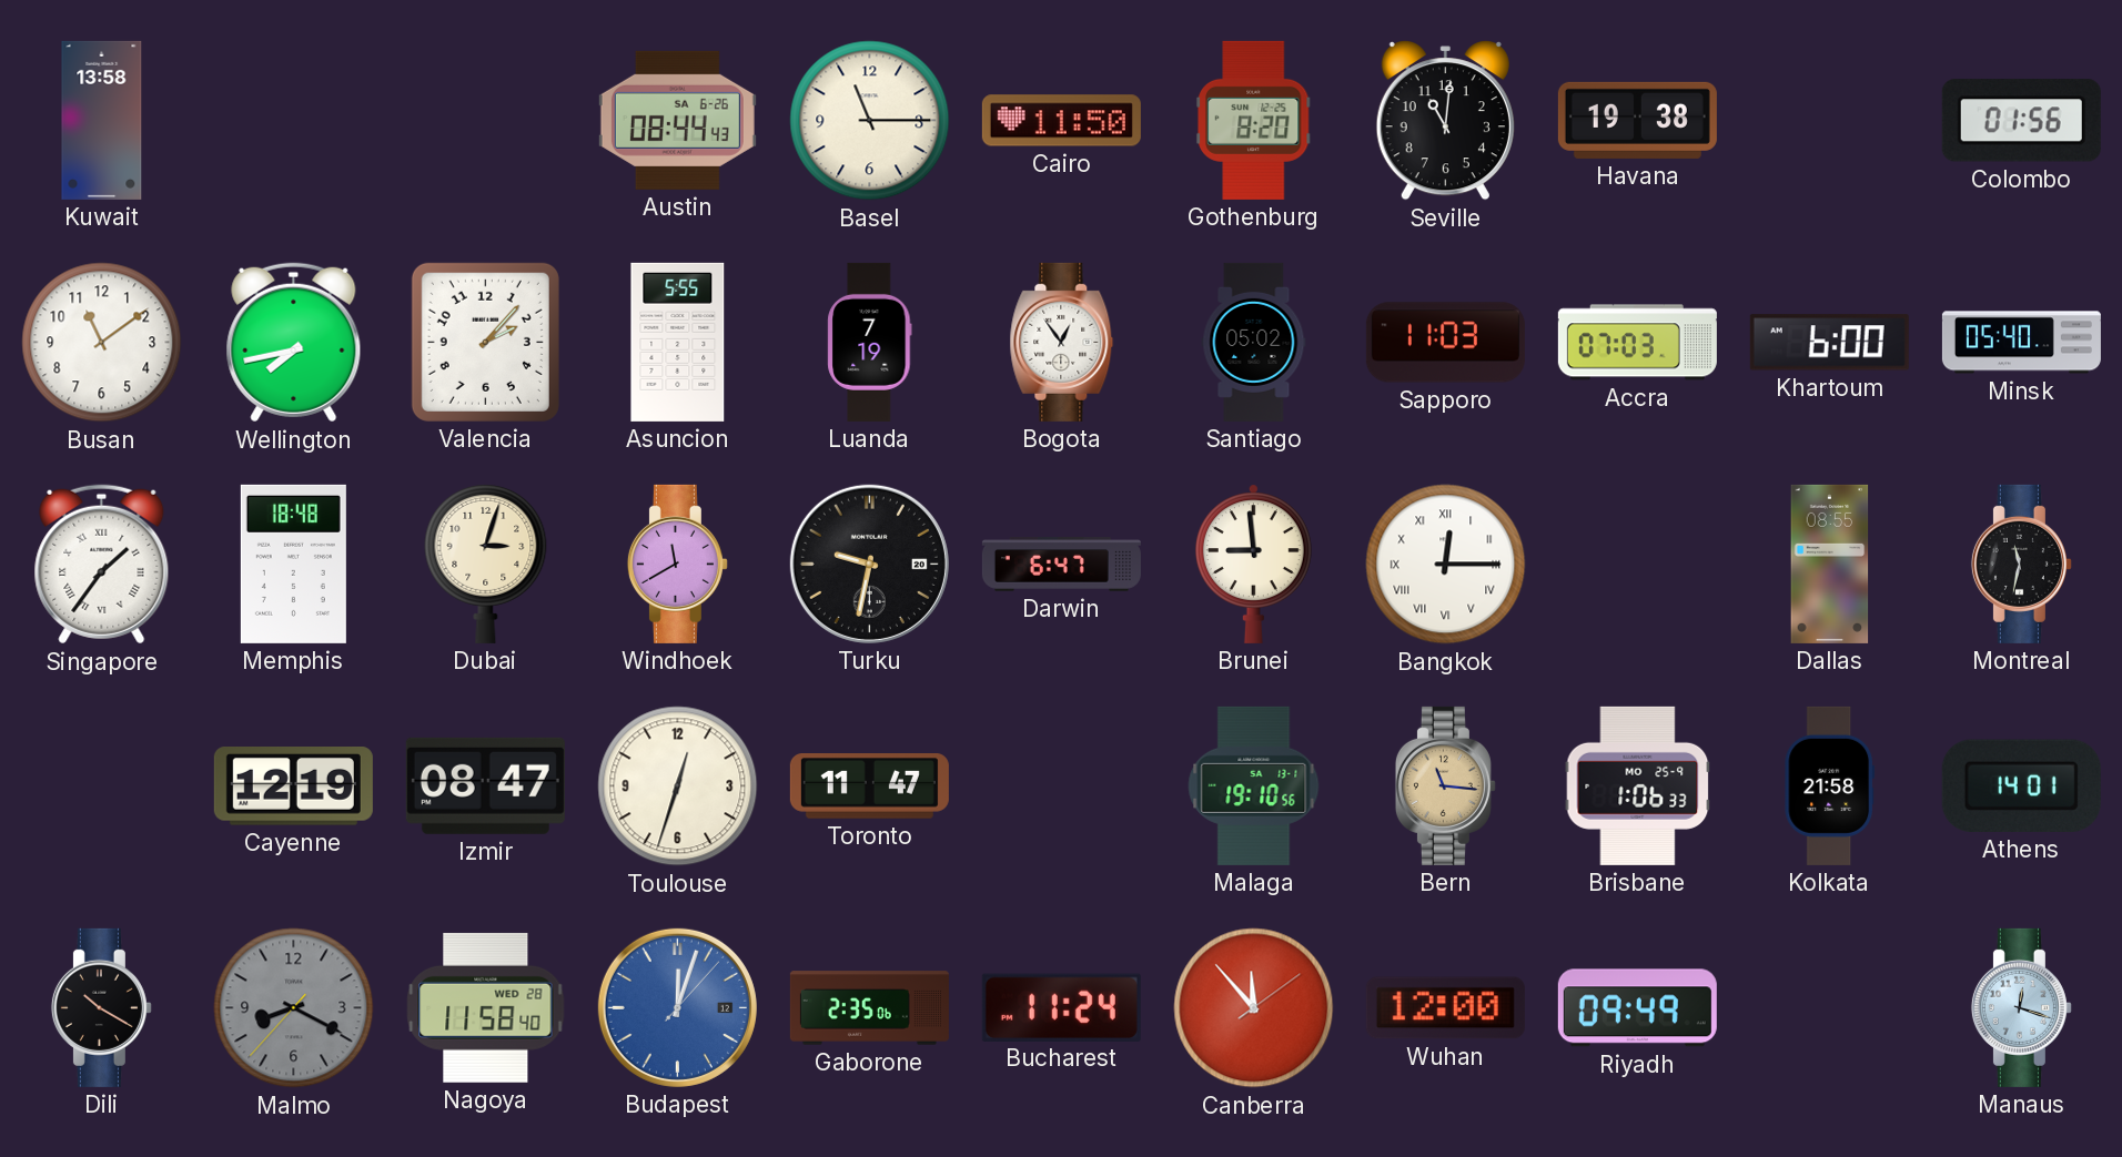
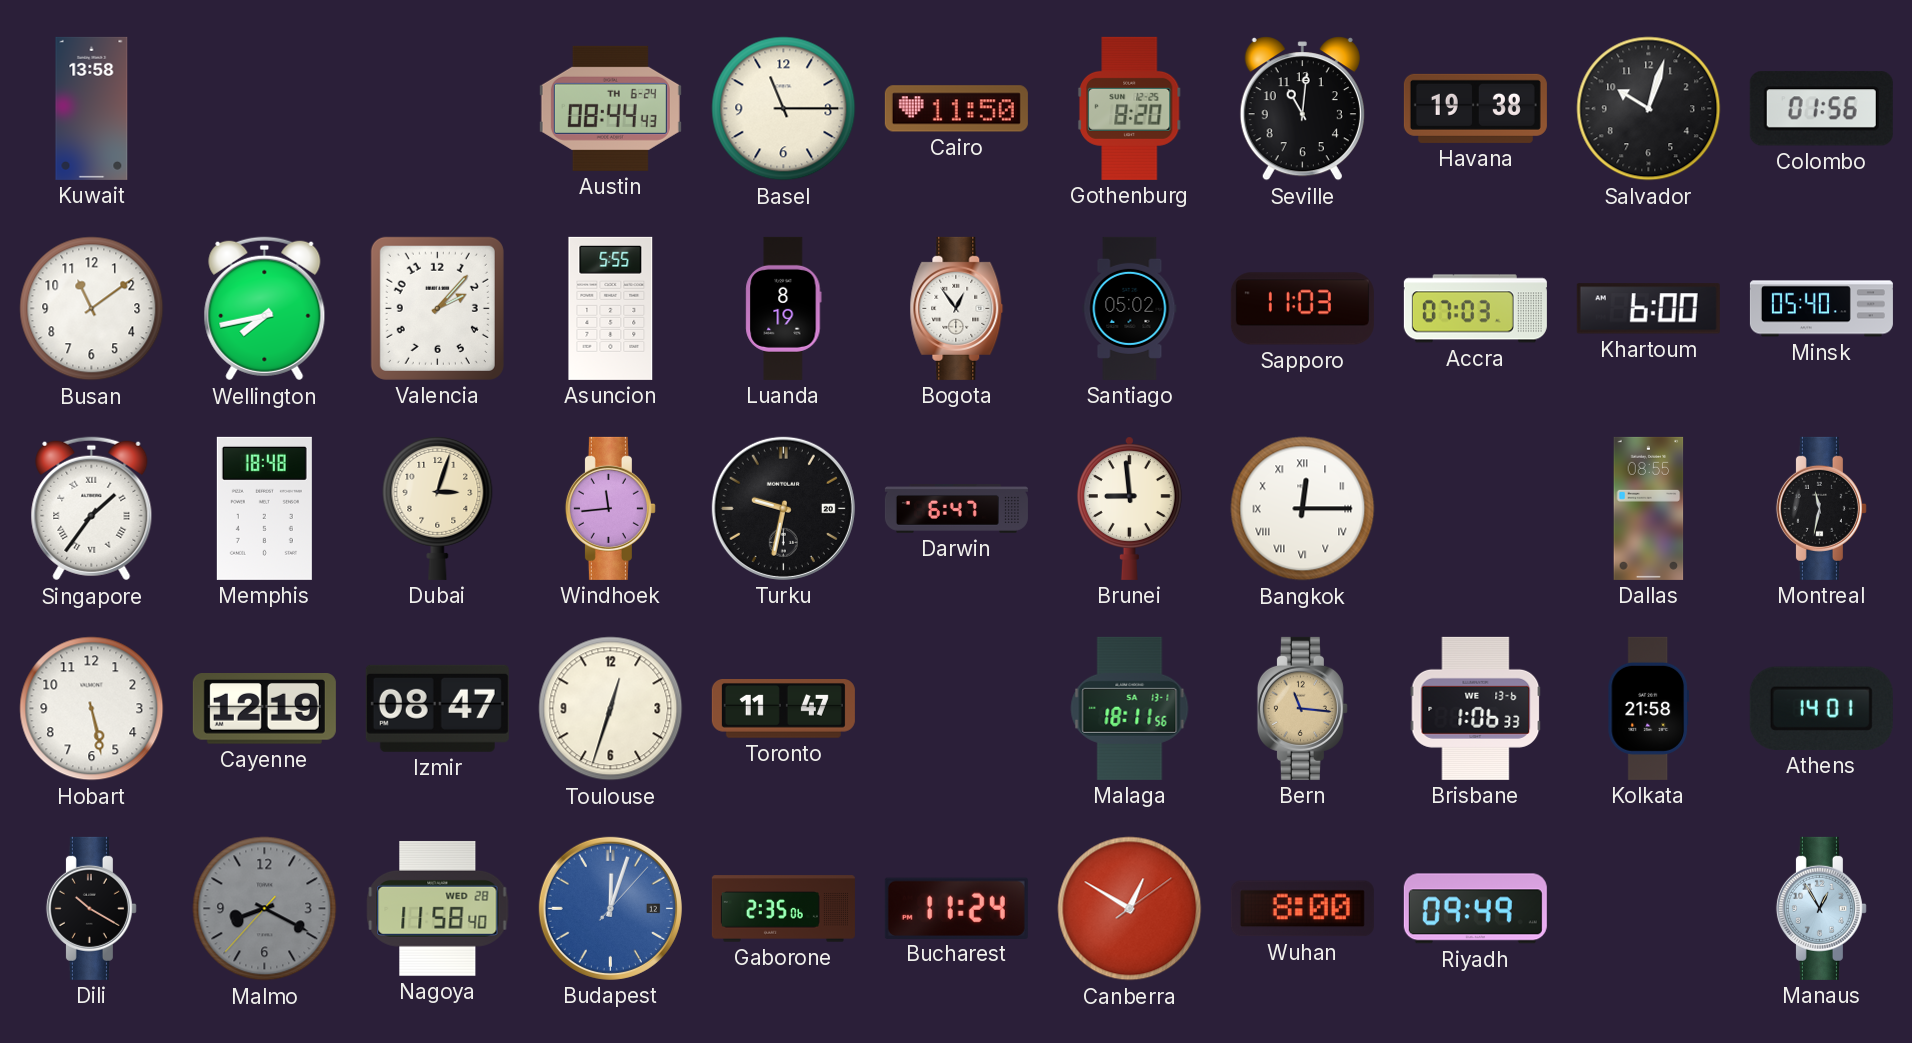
Austin date: SA 6-26 -> TH 6-24
Salvador: none -> 10:03
Luanda: 7:19 -> 8:19
Windhoek: 11:40 -> 11:44
Hobart: none -> 5:28
Malaga: 19:10 -> 18:11
Brisbane date: MO 25-9 -> WE 13-6
Canberra: 11:53 -> 12:50
Wuhan: 12:00 -> 8:00
Manaus: 12:18 -> 12:55
